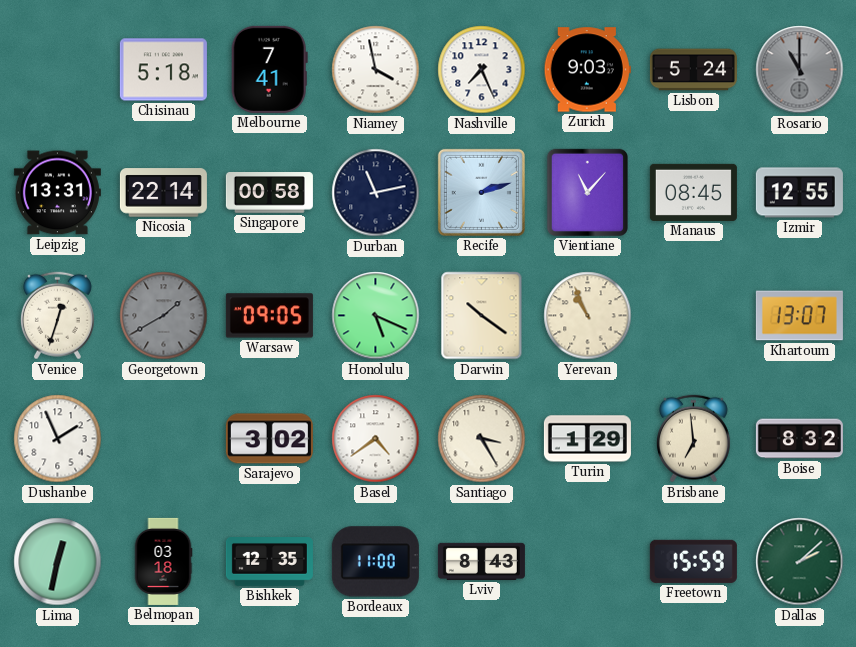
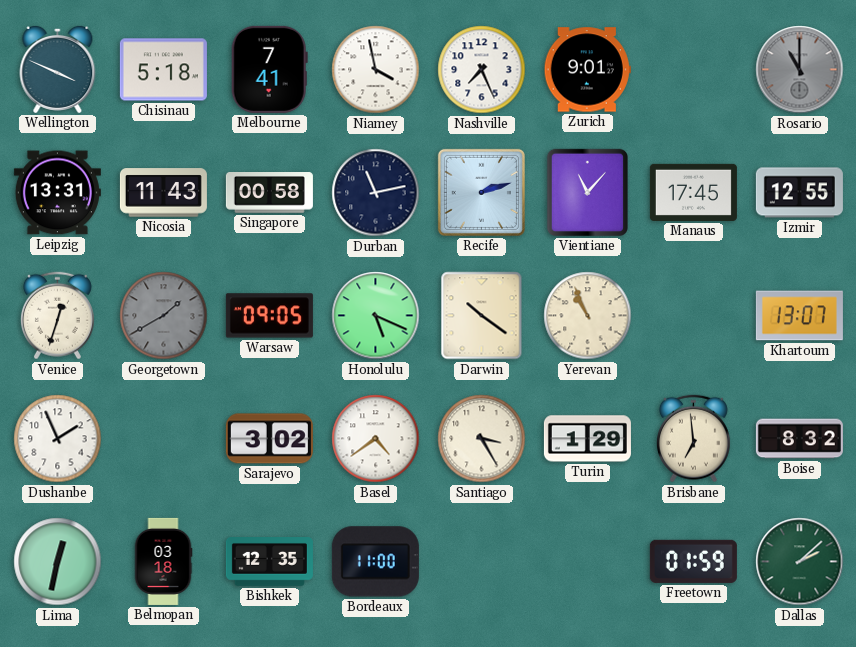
Wellington: none -> 3:49
Zurich: 9:03 -> 9:01
Lisbon: 5:24 -> none
Nicosia: 22:14 -> 11:43
Manaus: 08:45 -> 17:45
Lviv: 8:43 -> none
Freetown: 15:59 -> 01:59
